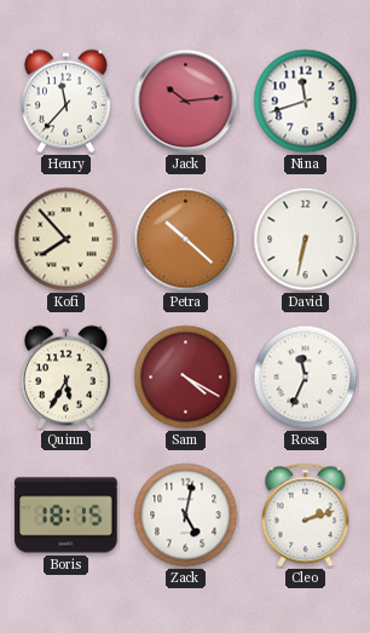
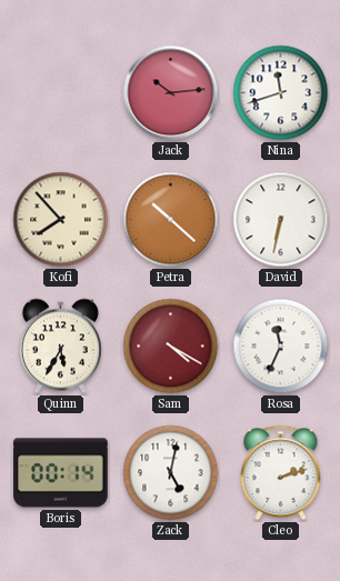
Henry: 11:37 -> none
Boris: 18:15 -> 00:14
